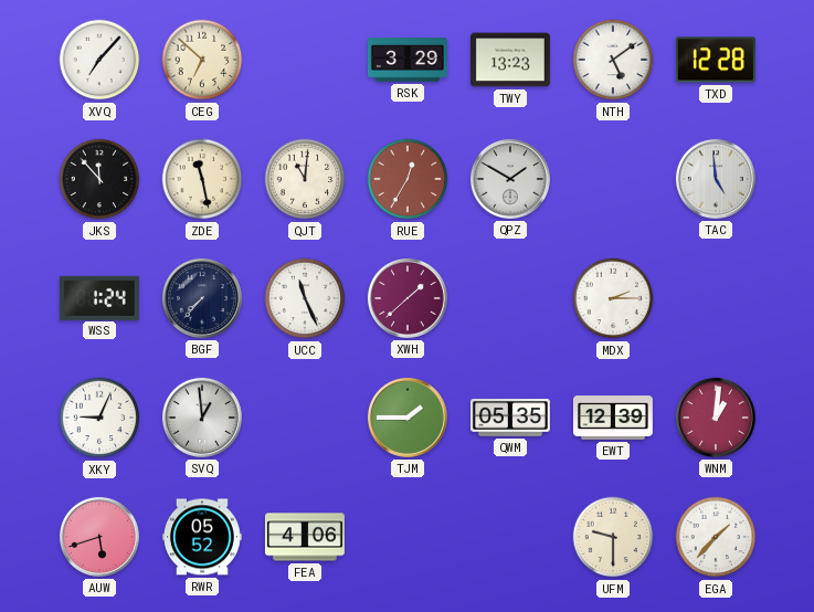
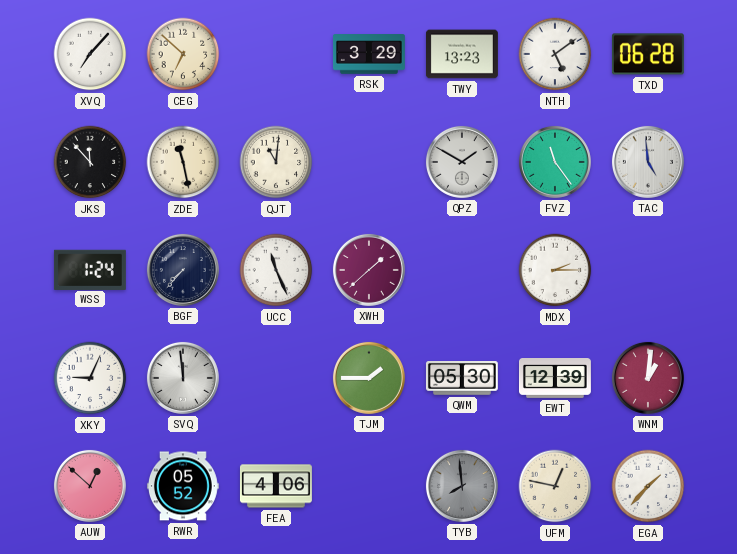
TXD: 12:28 -> 06:28
RUE: 12:35 -> none
FVZ: none -> 11:24
SVQ: 12:59 -> 11:59
QWM: 05:35 -> 05:30
AUW: 5:42 -> 12:52
TYB: none -> 7:59
UFM: 9:30 -> 12:47
